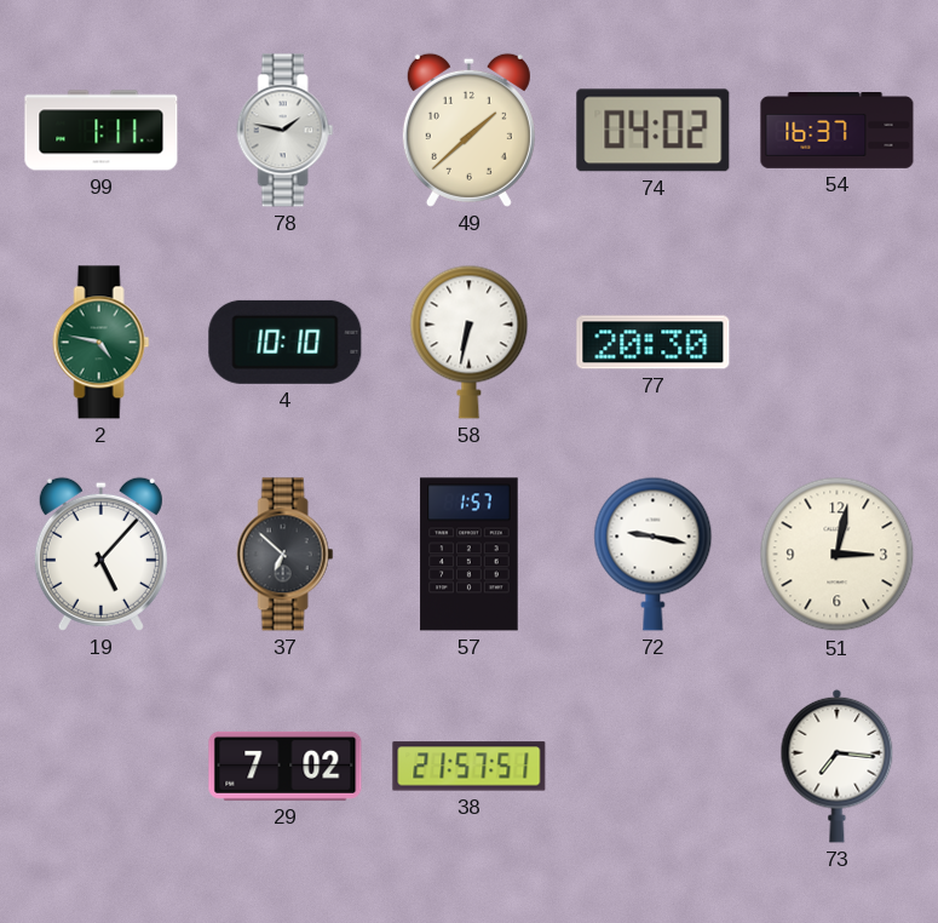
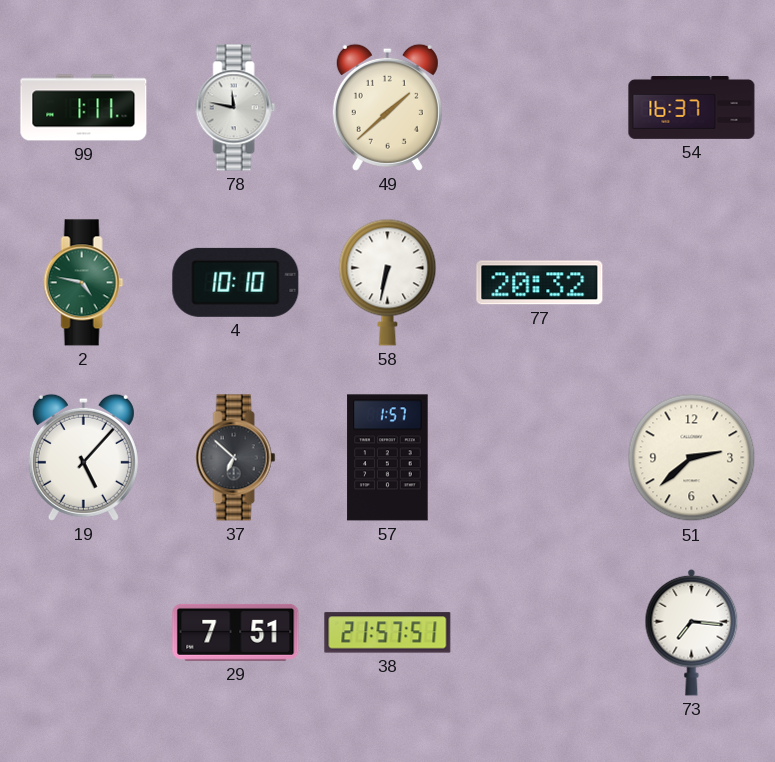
78: 1:47 -> 11:47
74: 04:02 -> none
77: 20:30 -> 20:32
72: 9:17 -> none
51: 3:02 -> 2:38
29: 7:02 -> 7:51
